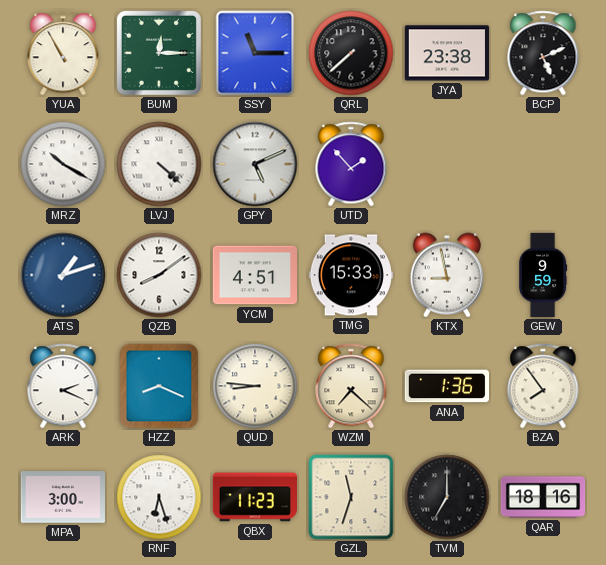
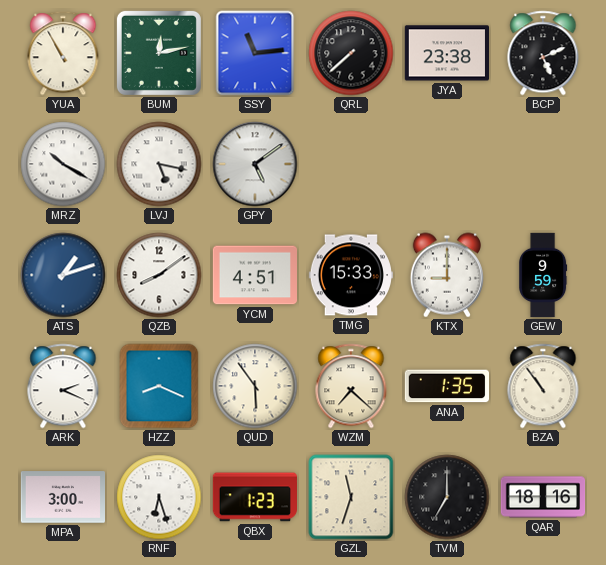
BUM: 12:15 -> 12:13
SSY: 11:15 -> 11:14
LVJ: 4:22 -> 5:17
GPY: 5:11 -> 5:09
UTD: 1:53 -> none
KTX: 8:58 -> 9:00
QUD: 8:46 -> 5:54
ANA: 1:36 -> 1:35
BZA: 7:54 -> 10:54
QBX: 11:23 -> 1:23
